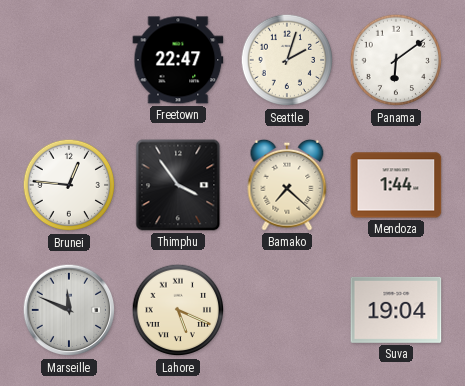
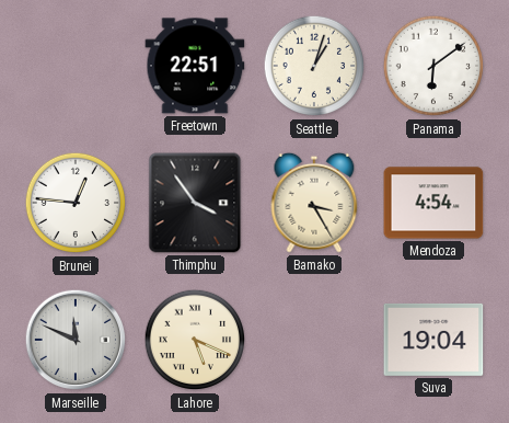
Freetown: 22:47 -> 22:51
Seattle: 2:03 -> 1:03
Bamako: 7:22 -> 3:25
Mendoza: 1:44 -> 4:54
